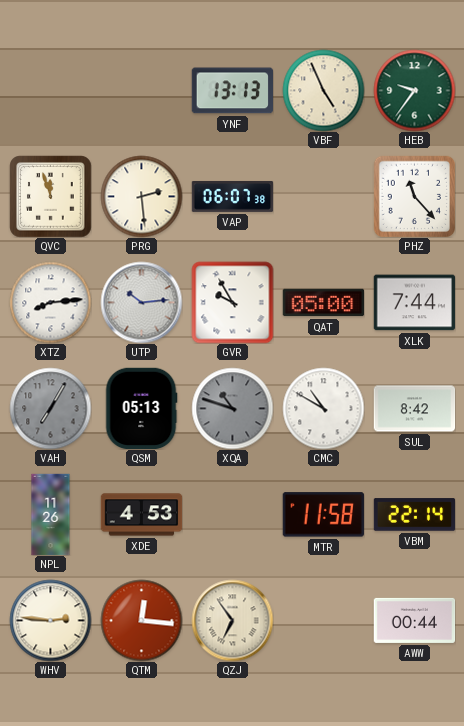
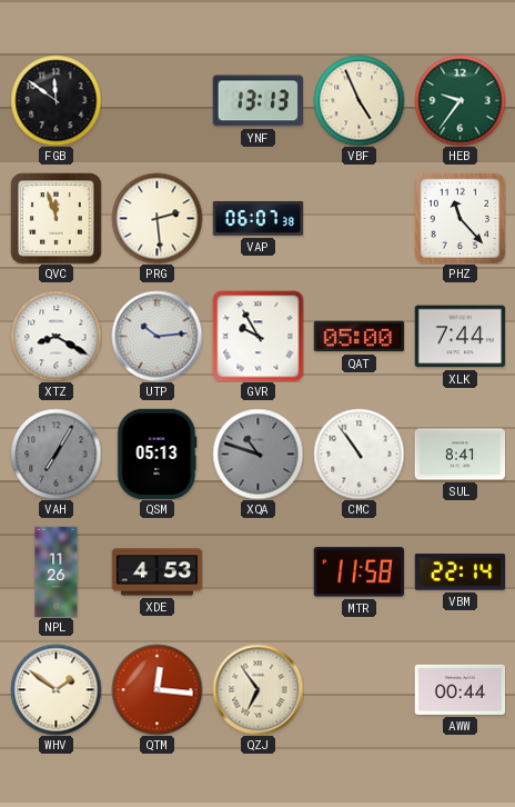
FGB: none -> 11:51
XTZ: 8:14 -> 8:20
CMC: 10:50 -> 10:54
SUL: 8:42 -> 8:41
WHV: 2:46 -> 1:51
